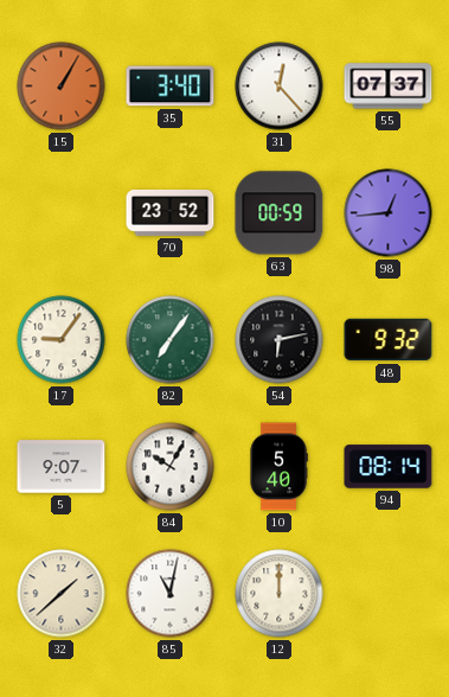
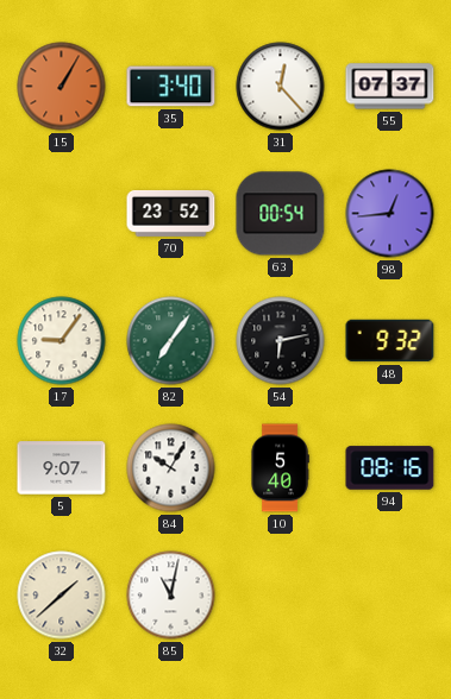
63: 00:59 -> 00:54
94: 08:14 -> 08:16
12: 12:00 -> none
